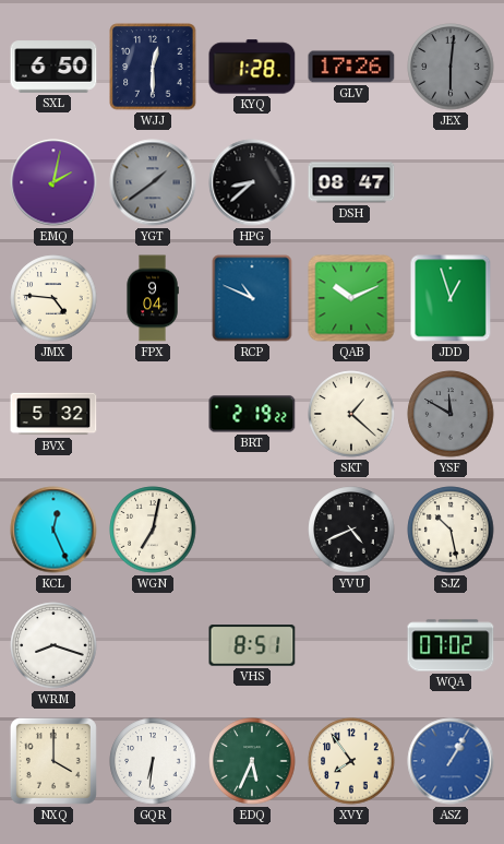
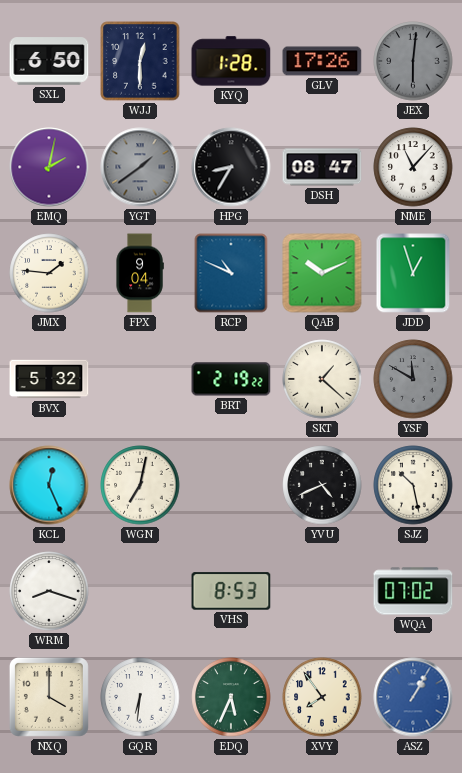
HPG: 8:38 -> 8:35
NME: none -> 11:07
JMX: 4:46 -> 1:46
VHS: 8:51 -> 8:53
